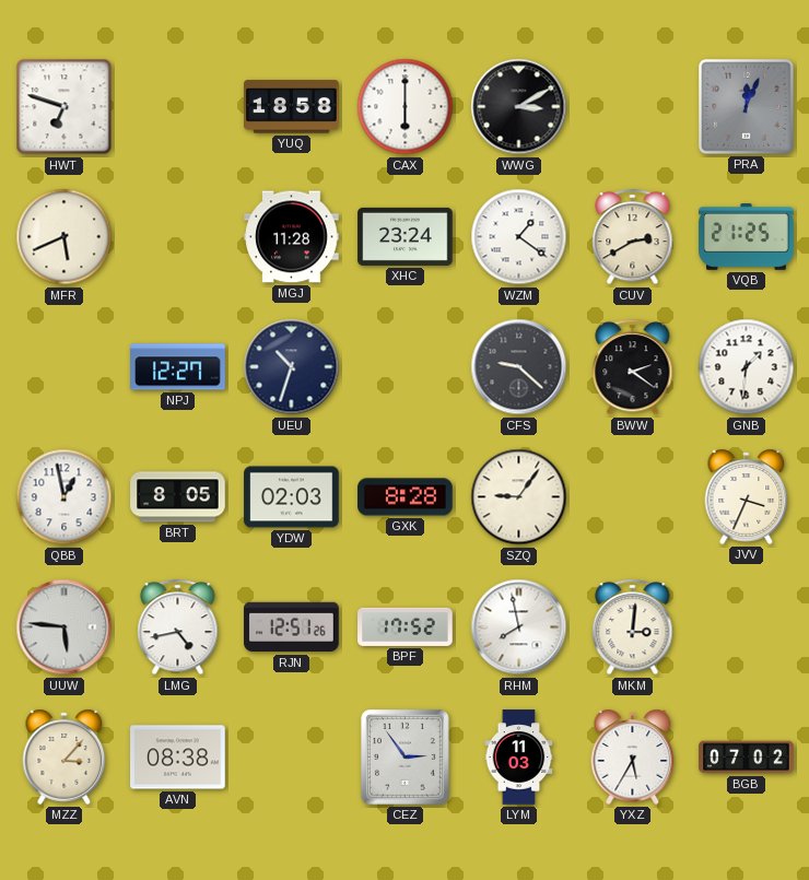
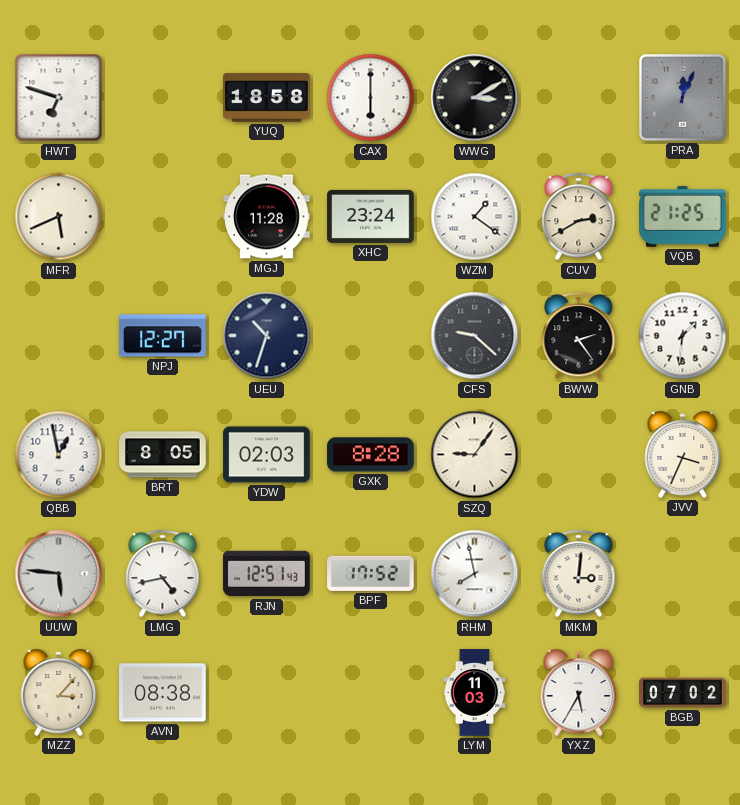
BWW: 2:21 -> 2:24
RJN: 12:51:26 -> 12:51:43
CEZ: 2:54 -> none
